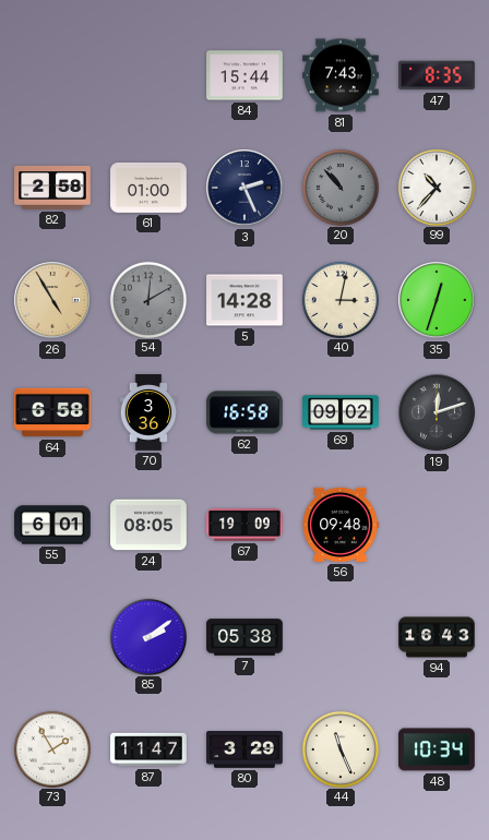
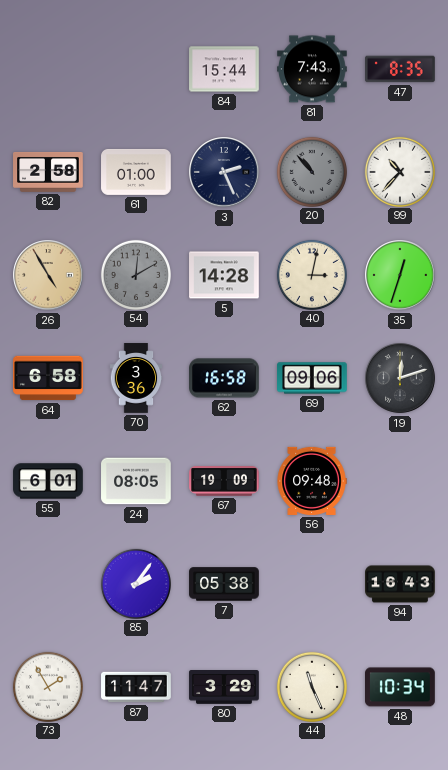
69: 09:02 -> 09:06
85: 2:09 -> 2:06
